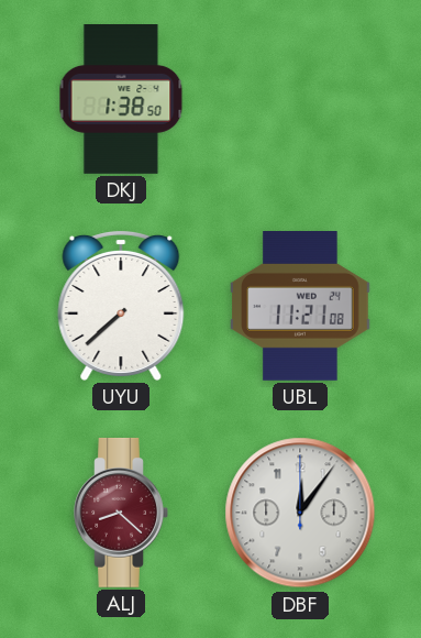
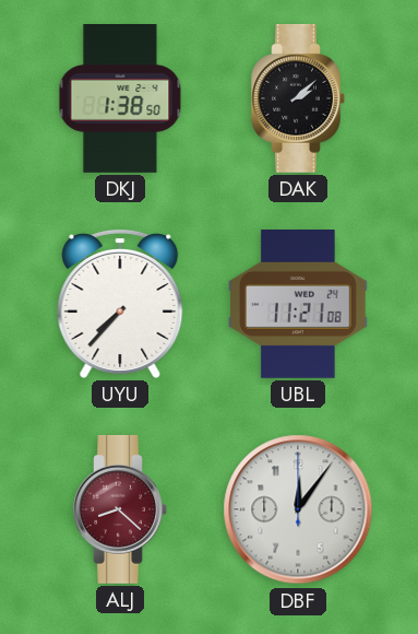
DAK: none -> 2:08
UYU: 7:38 -> 7:37
